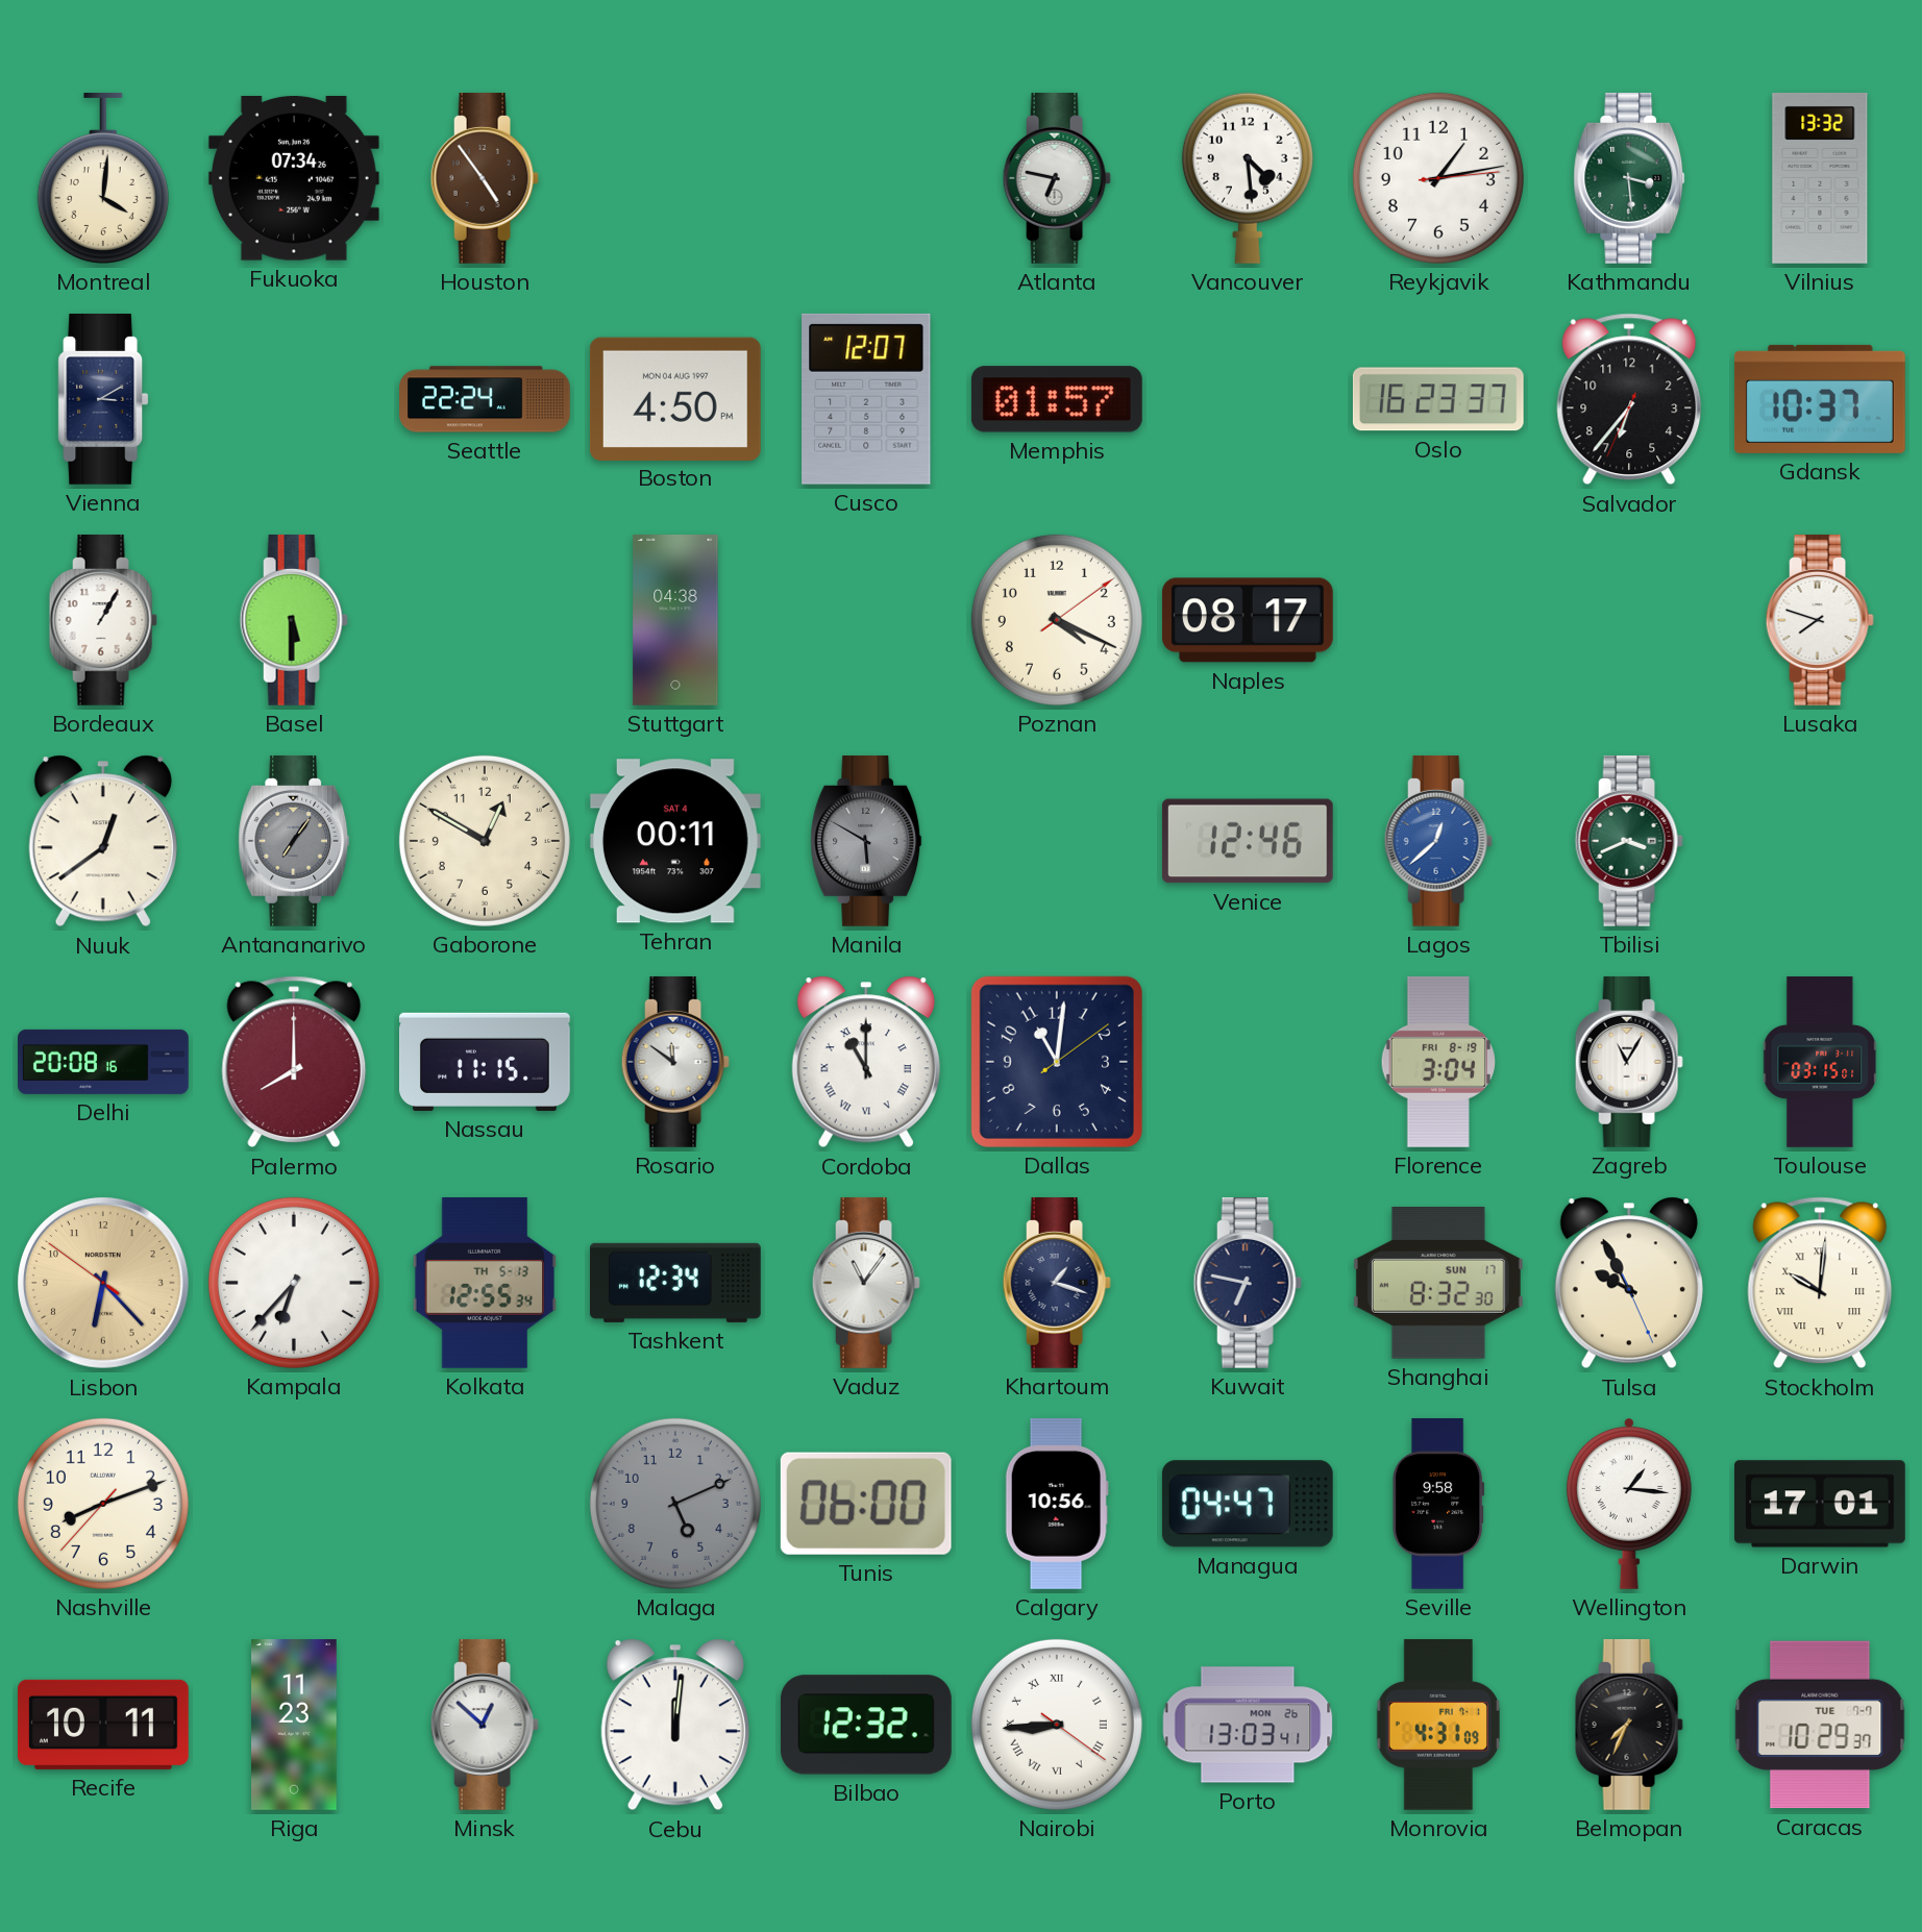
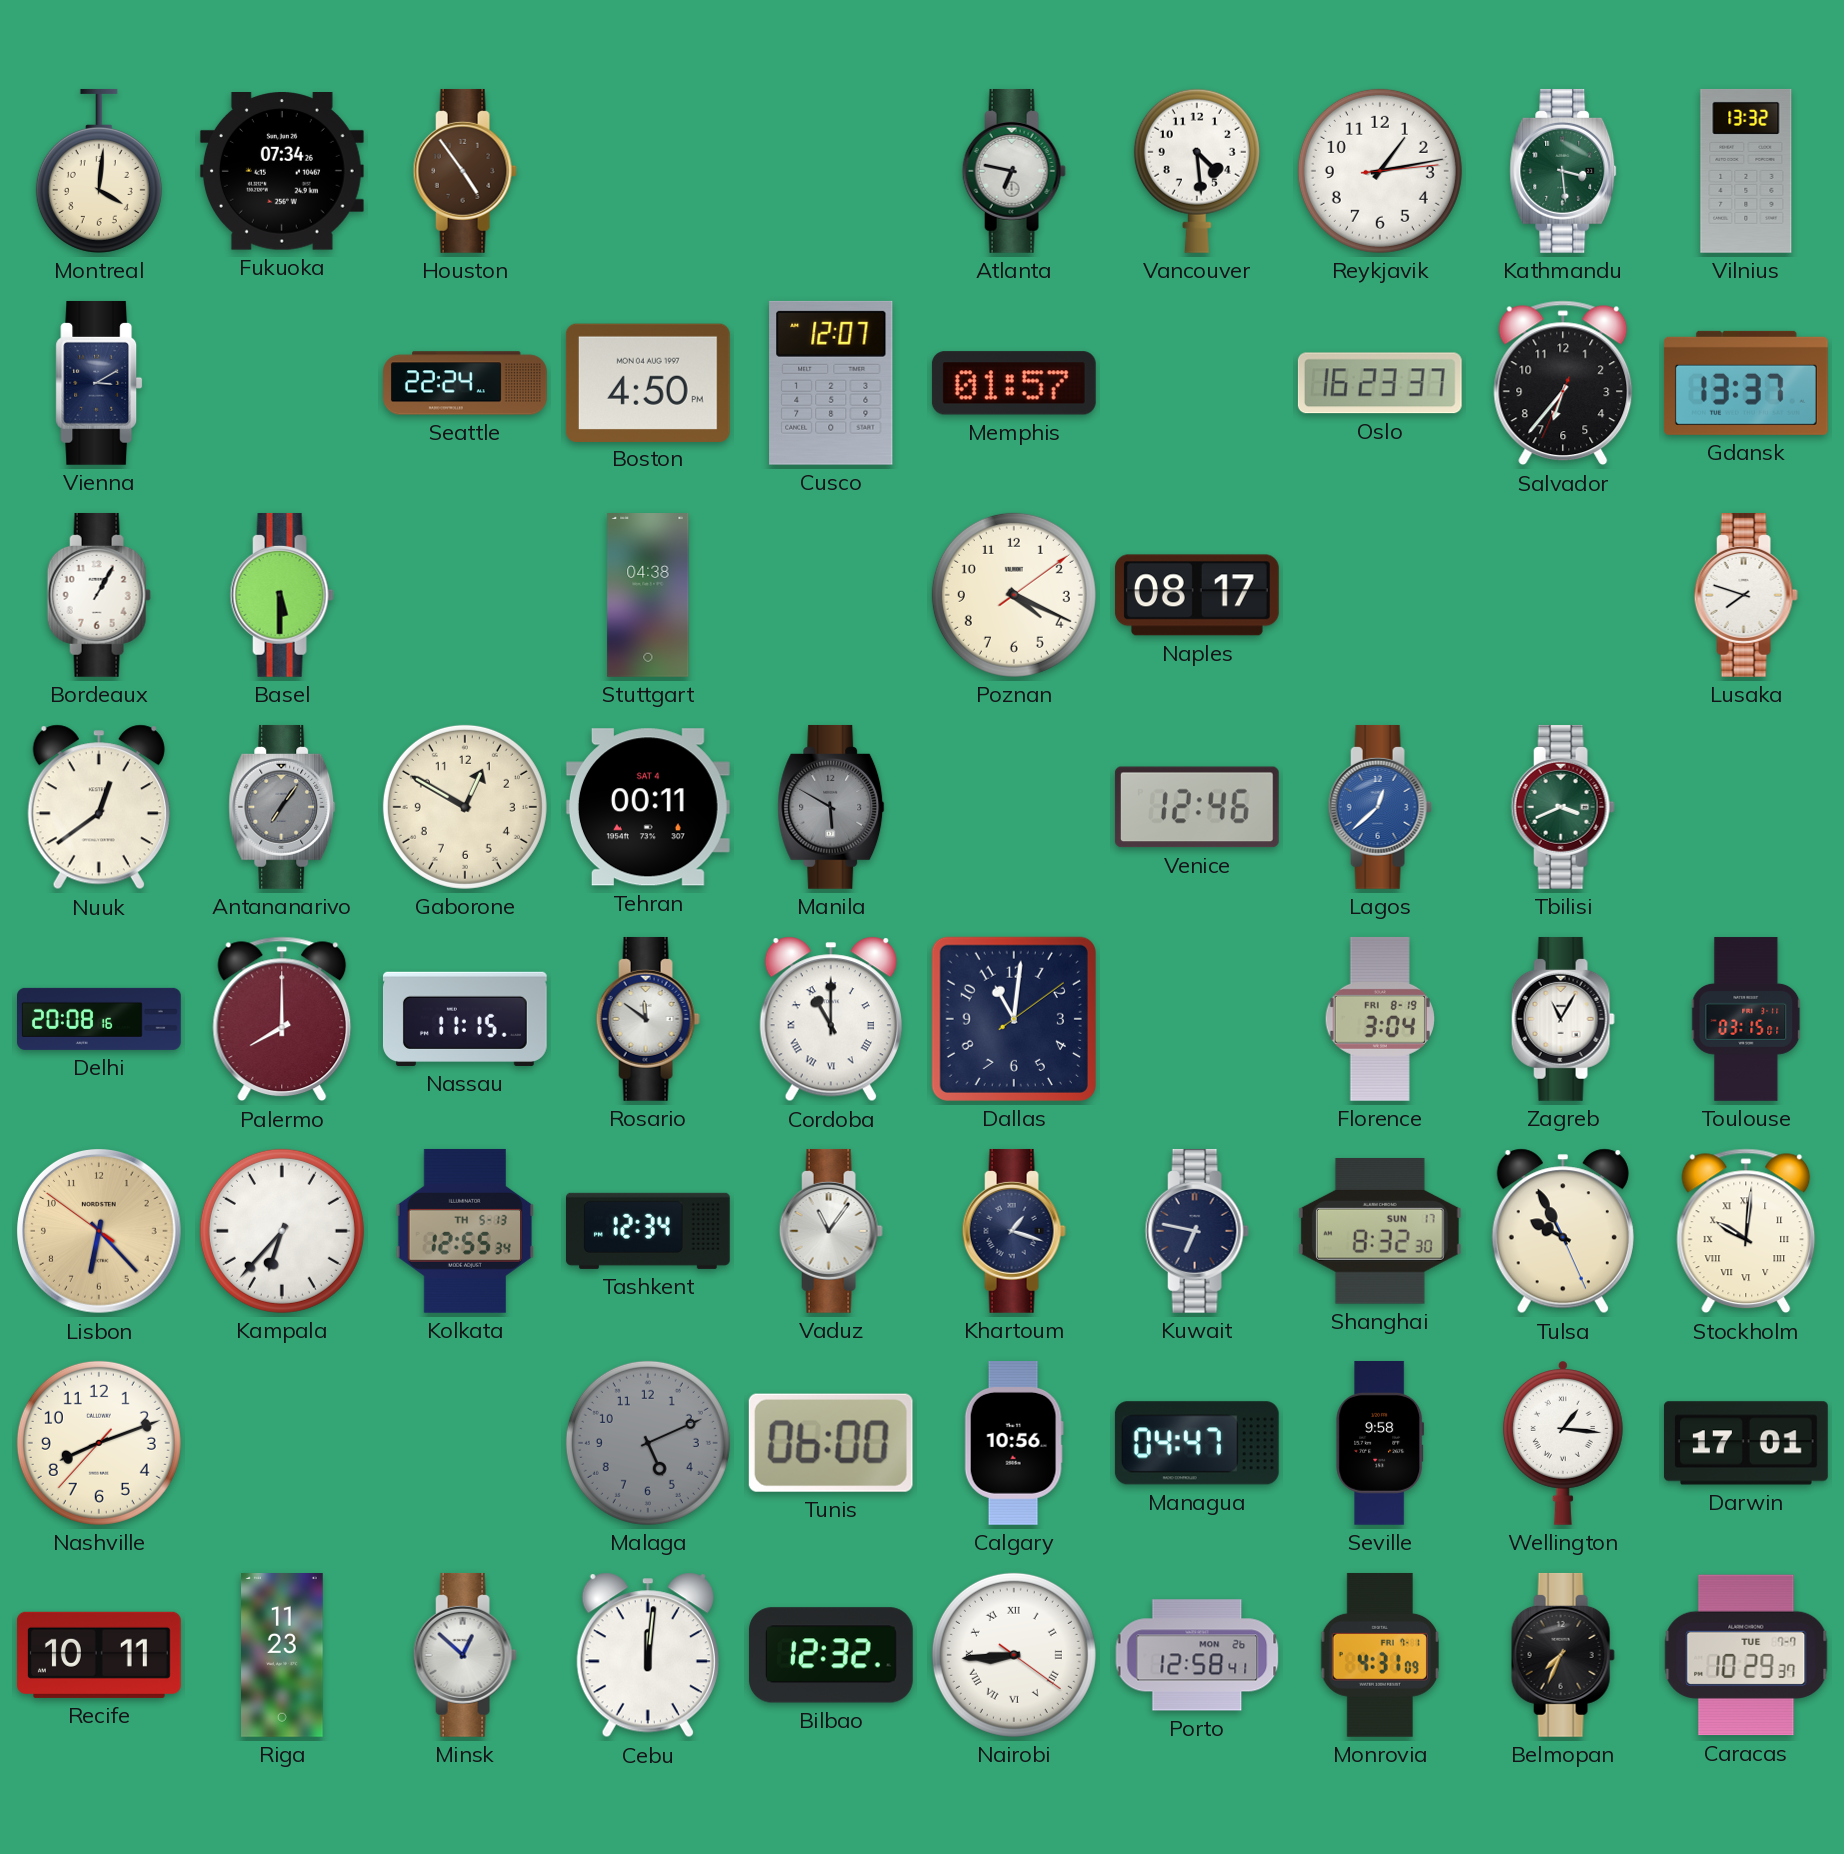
Gdansk: 10:37 -> 13:37
Porto: 13:03 -> 12:58
